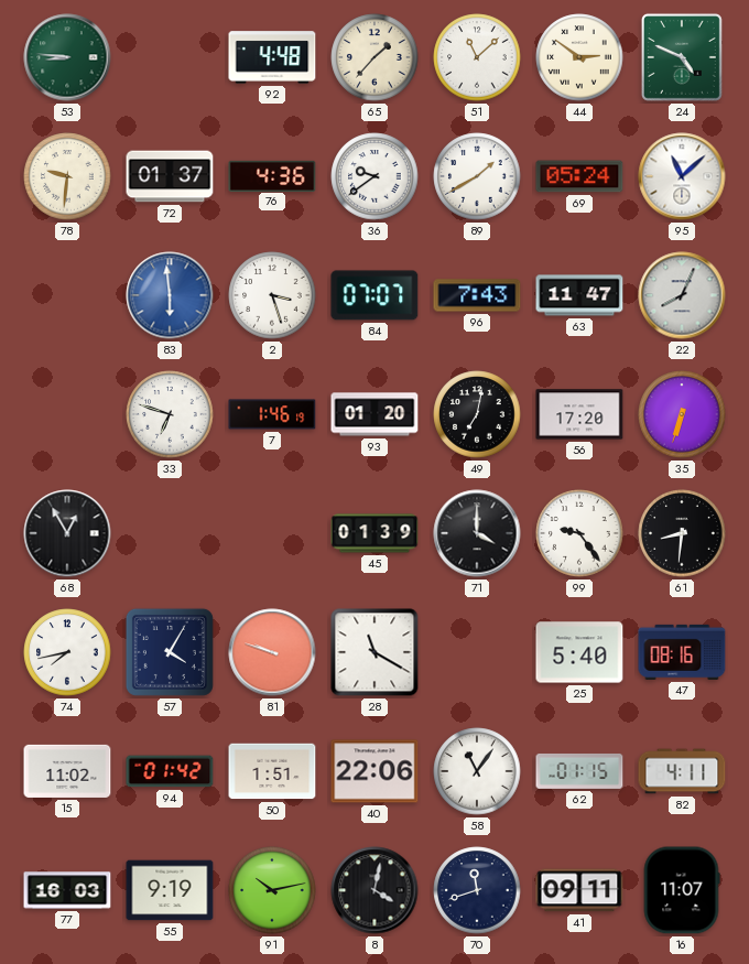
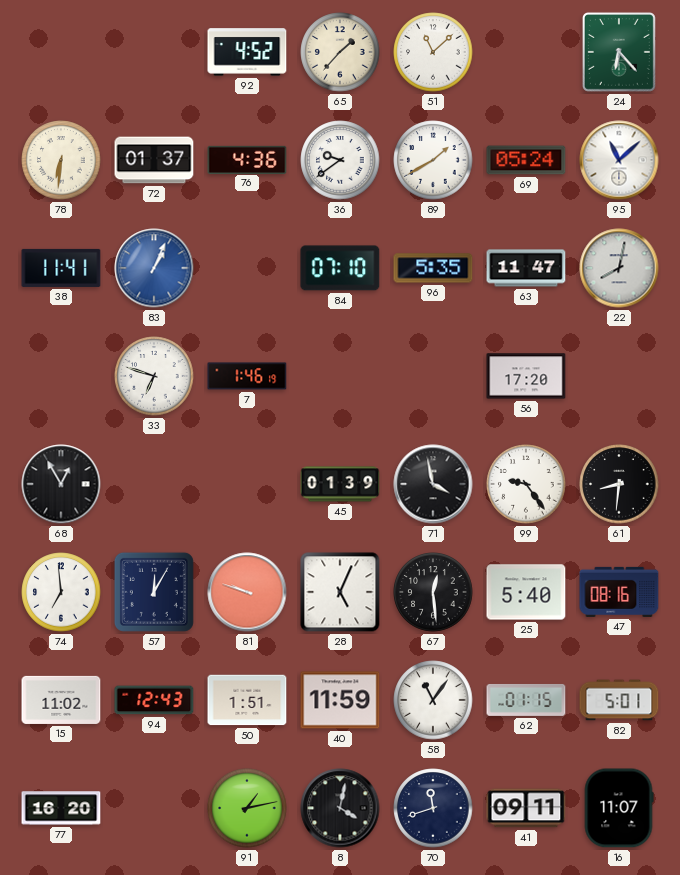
53: 8:46 -> none
92: 4:48 -> 4:52
44: 2:51 -> none
24: 4:49 -> 6:23
78: 9:31 -> 6:31
38: none -> 11:41
83: 5:59 -> 1:04
2: 3:27 -> none
84: 07:07 -> 07:10
96: 7:43 -> 5:35
22: 8:04 -> 8:02
93: 01:20 -> none
49: 7:02 -> none
35: 6:33 -> none
71: 4:00 -> 3:58
74: 7:43 -> 6:59
57: 4:05 -> 12:05
28: 11:20 -> 5:04
67: none -> 12:29
94: 01:42 -> 12:43
40: 22:06 -> 11:59
82: 4:11 -> 5:01
77: 16:03 -> 16:20
55: 9:19 -> none
91: 10:13 -> 1:13
